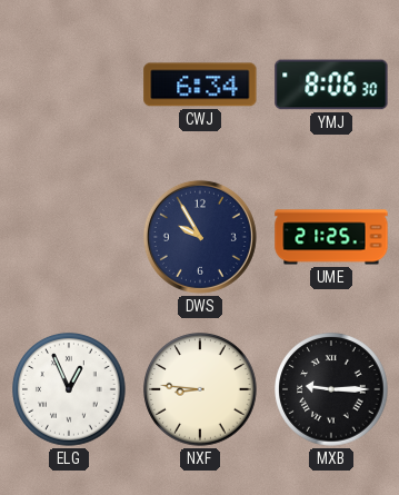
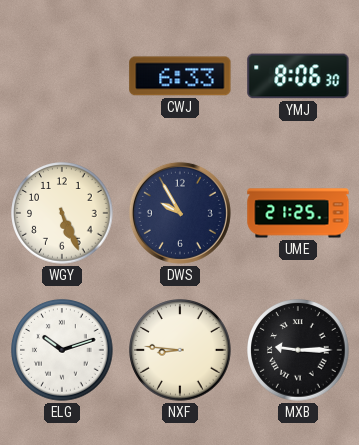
CWJ: 6:34 -> 6:33
WGY: none -> 5:26
ELG: 12:56 -> 10:12
